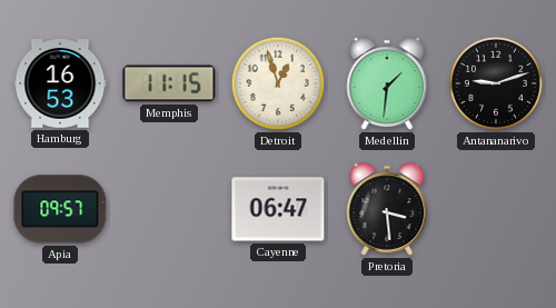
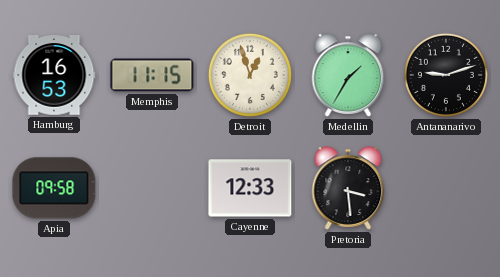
Medellin: 1:31 -> 1:35
Apia: 09:57 -> 09:58
Cayenne: 06:47 -> 12:33
